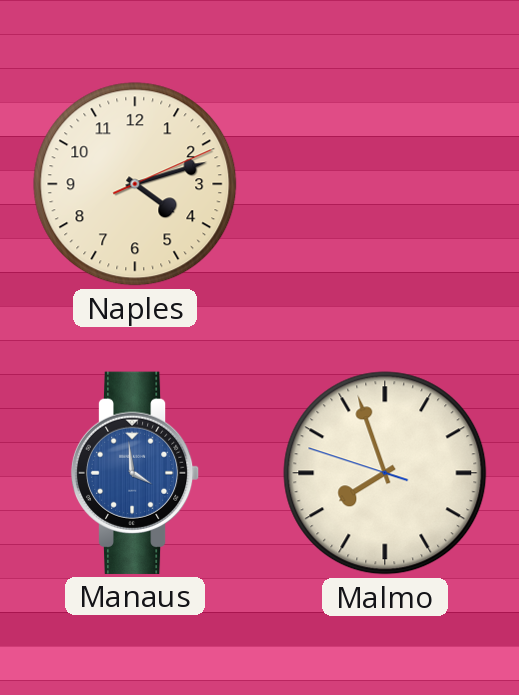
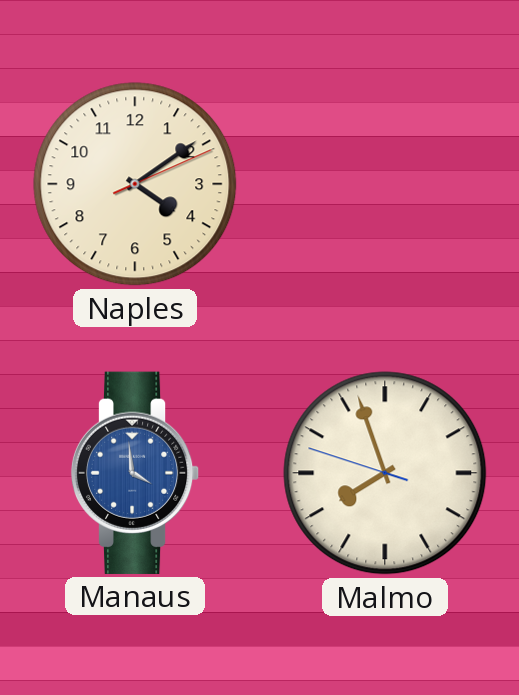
Naples: 4:12 -> 4:09
